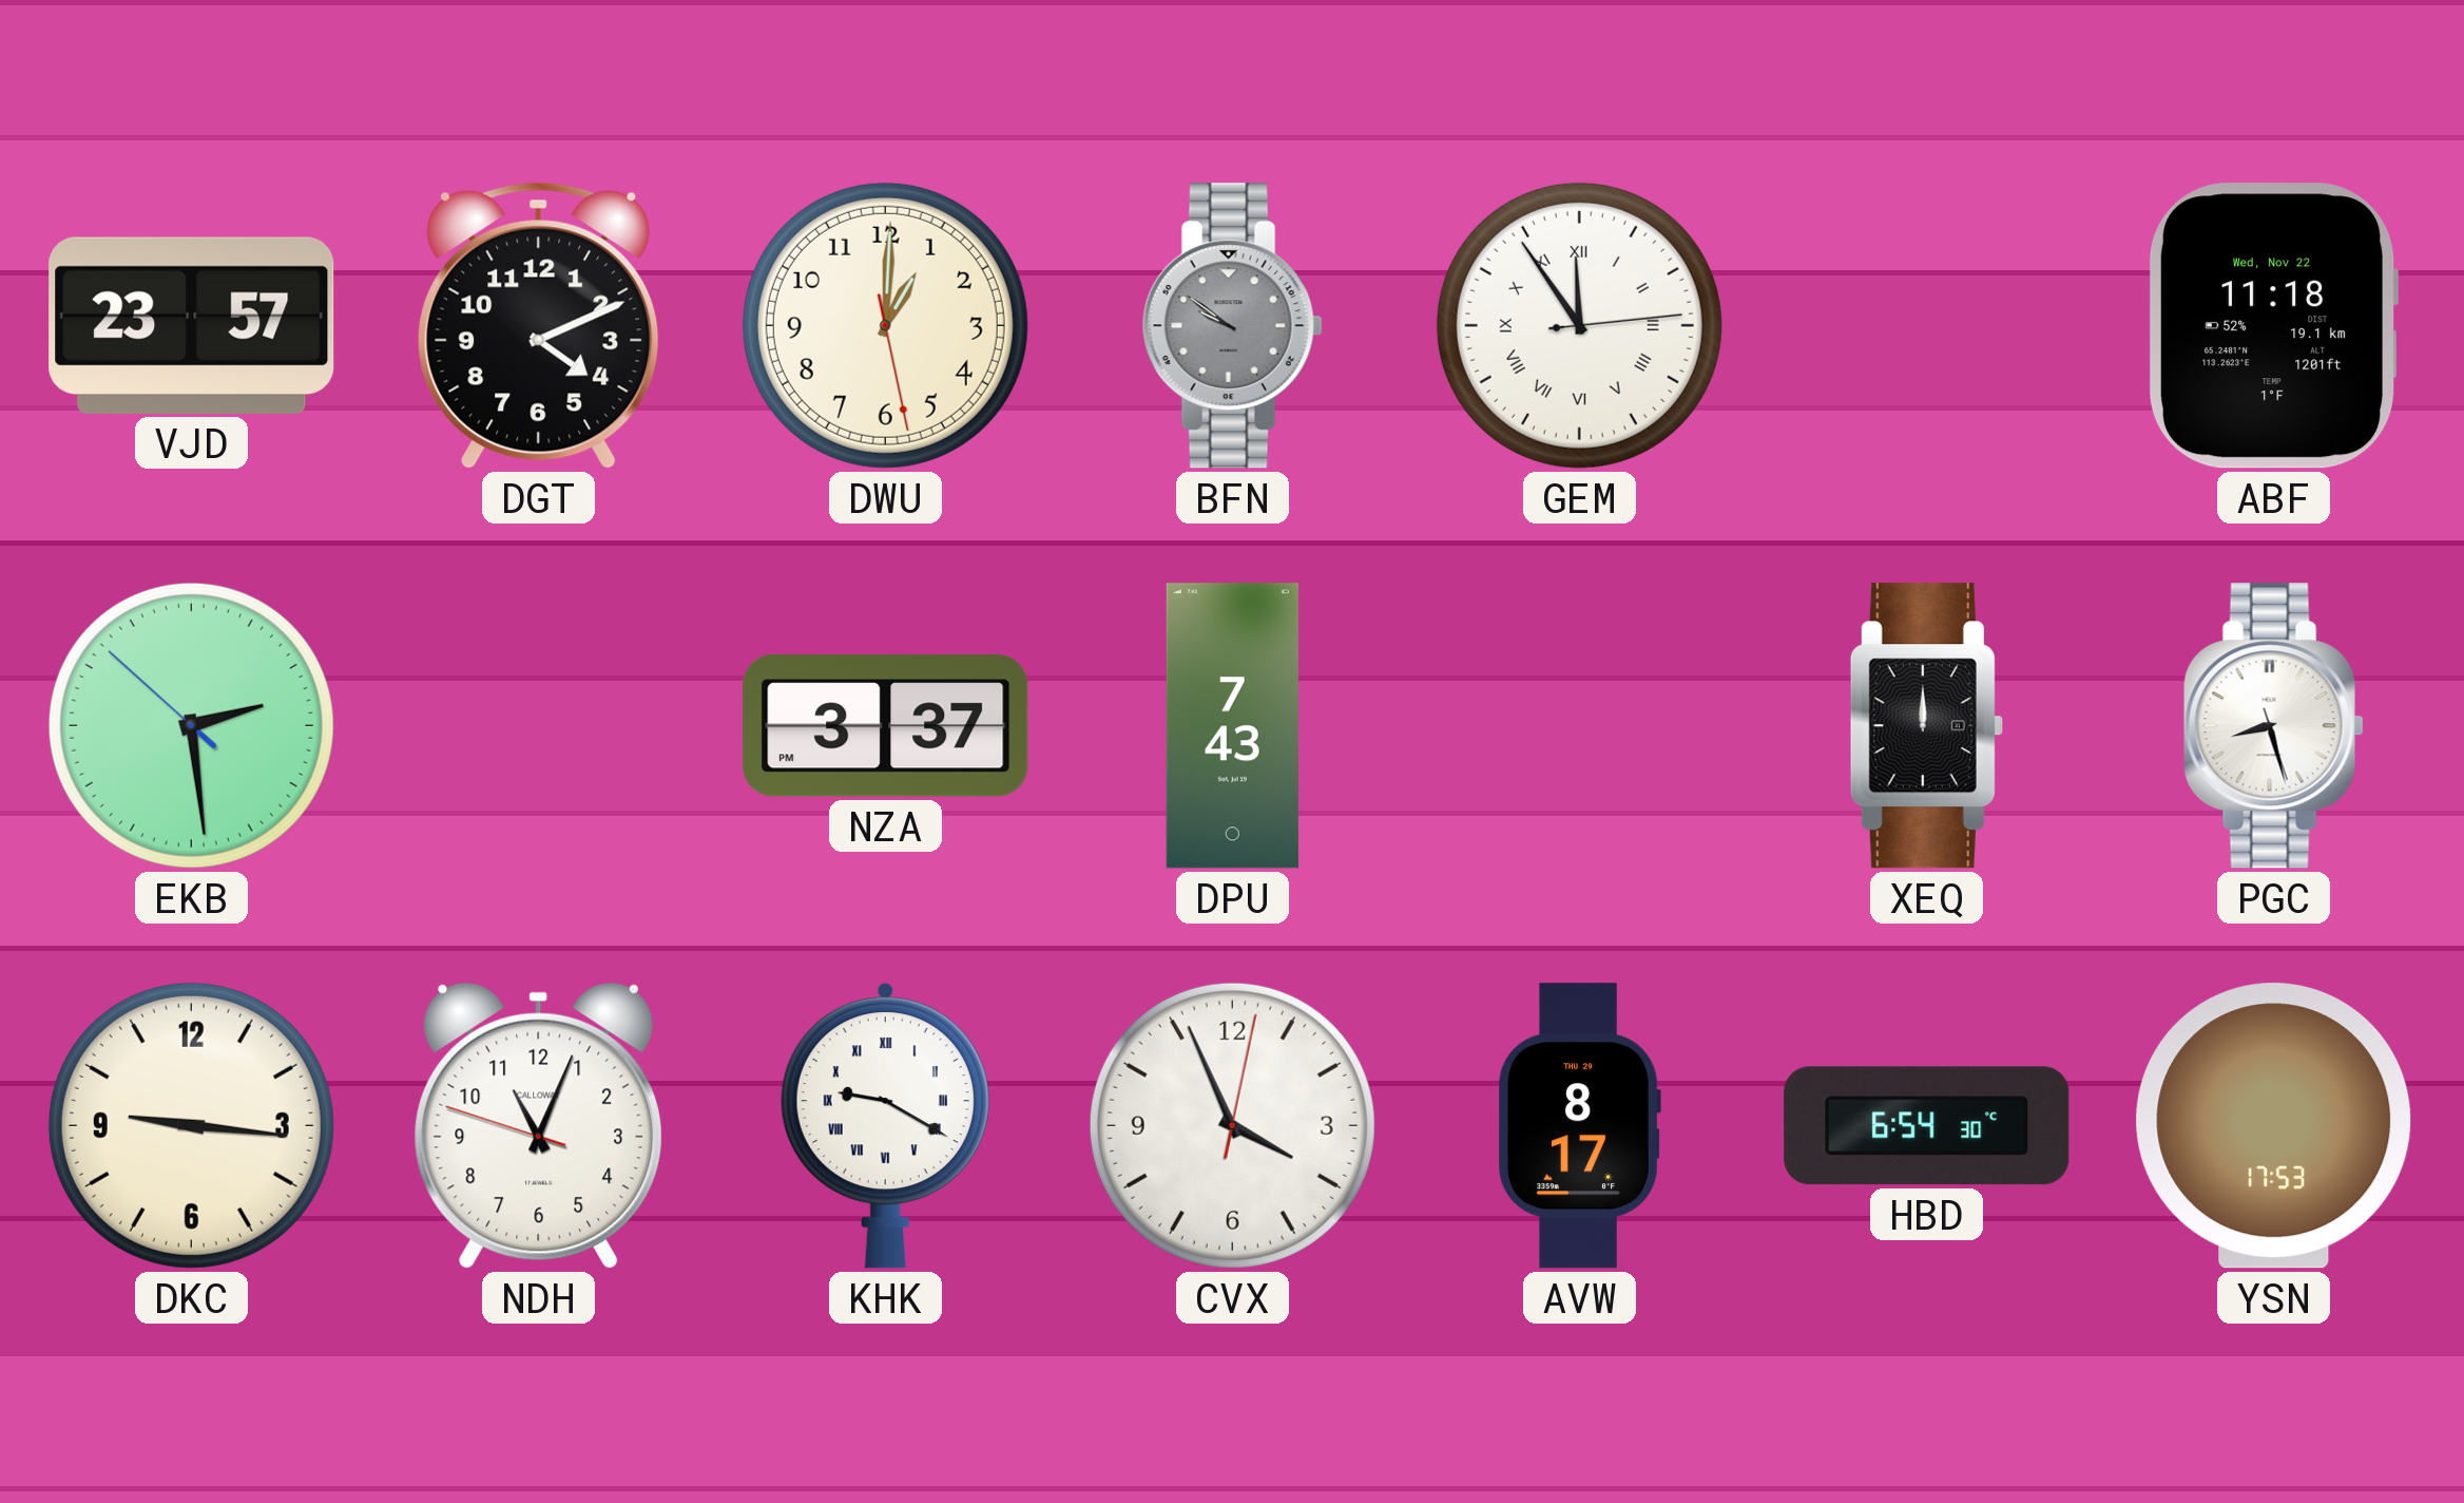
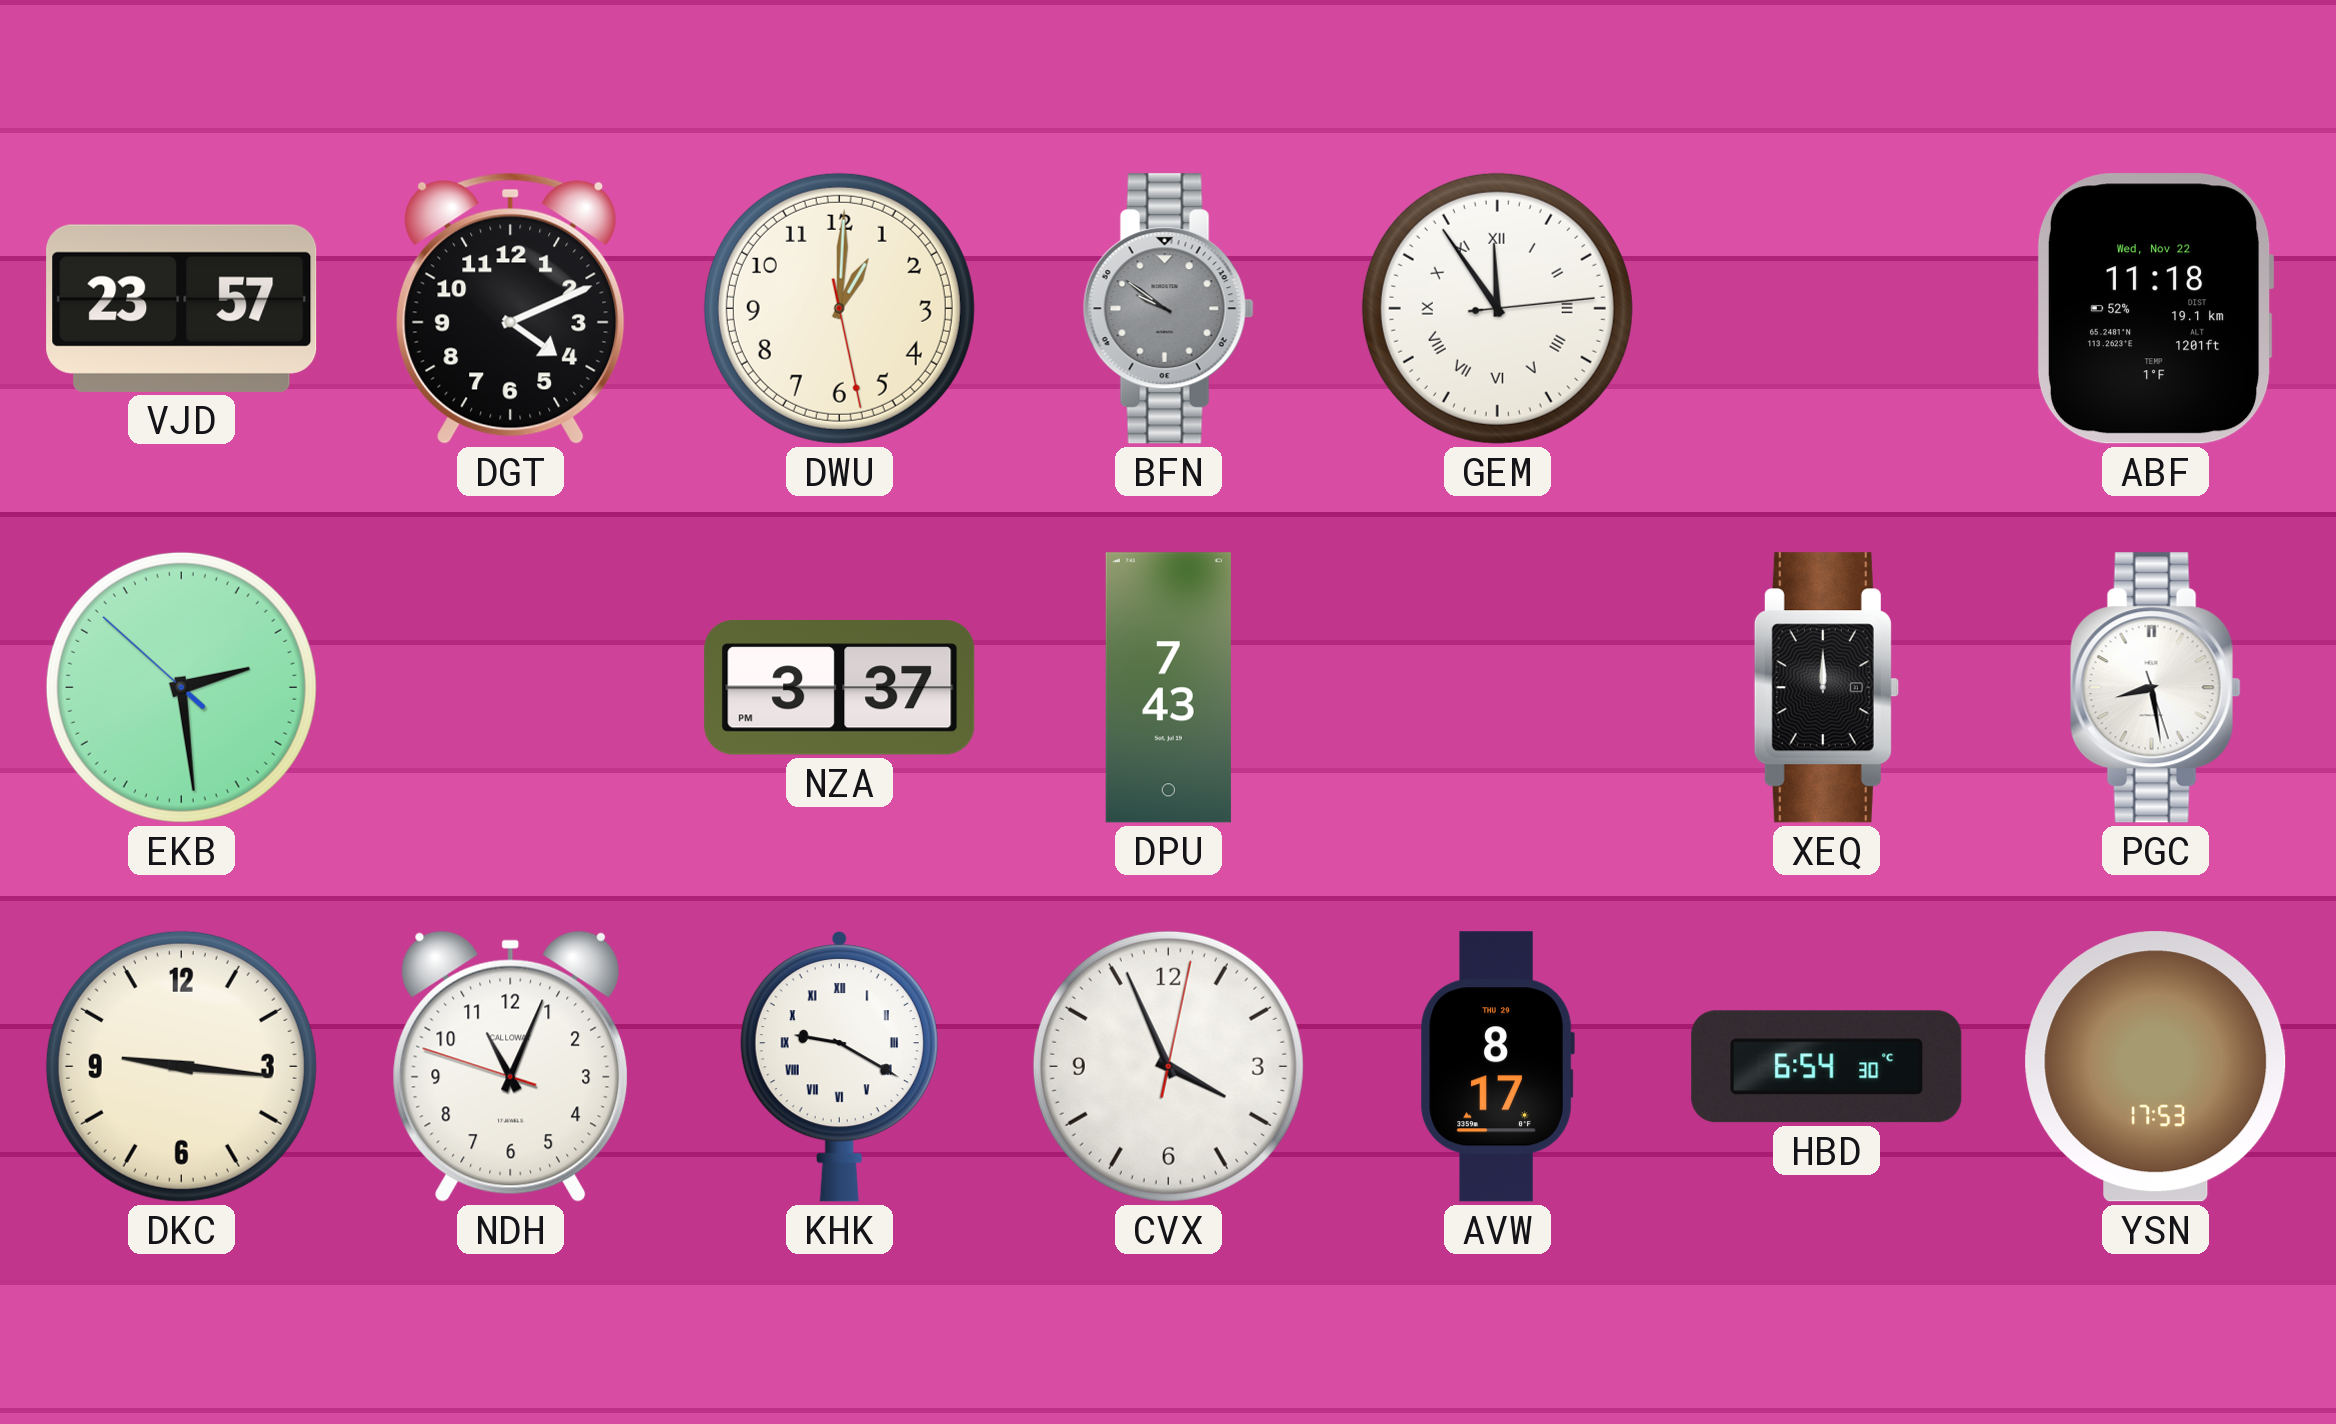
PGC: 8:27 -> 8:28
